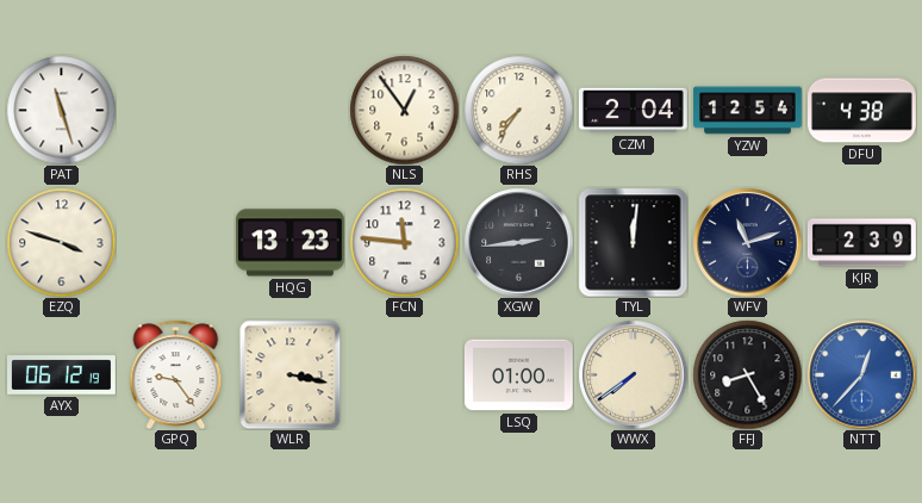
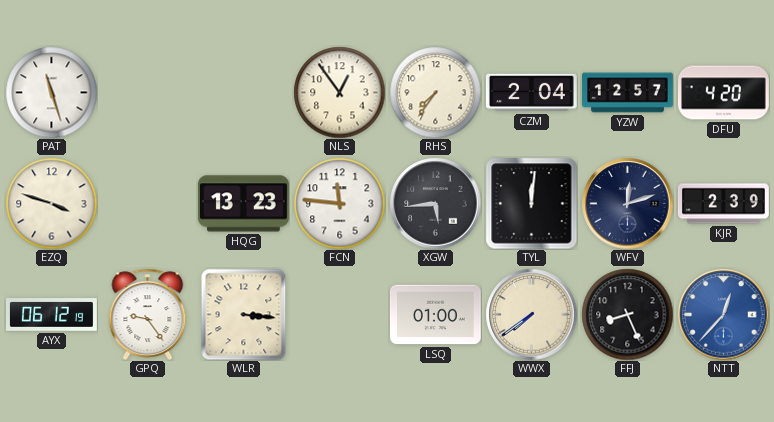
YZW: 12:54 -> 12:57
DFU: 4:38 -> 4:20
XGW: 2:44 -> 5:44
WFV: 11:12 -> 12:12
WLR: 3:17 -> 3:16
FFJ: 8:25 -> 8:26
